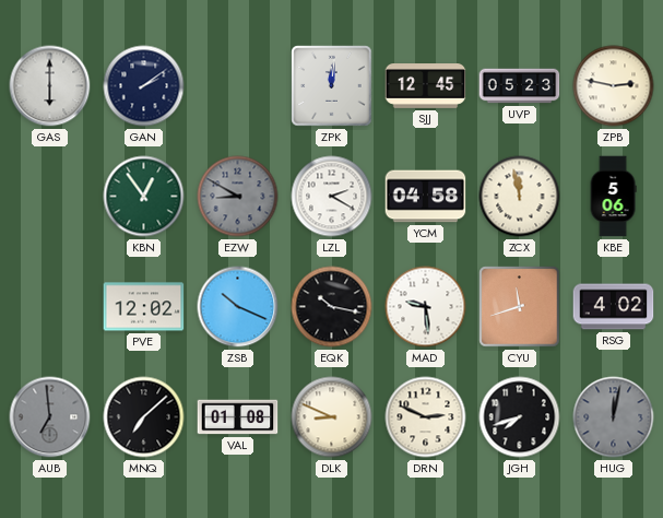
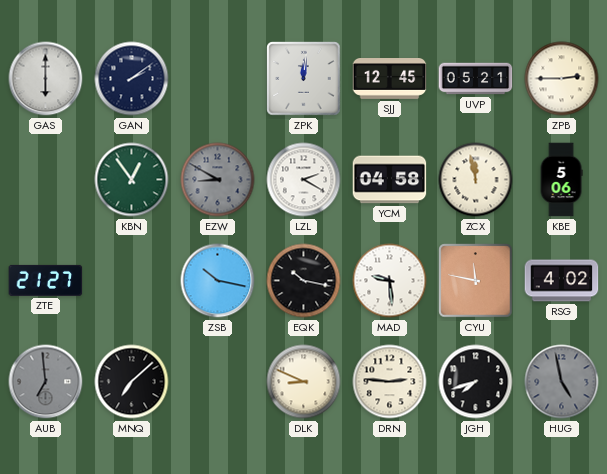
UVP: 05:23 -> 05:21
ZPB: 2:47 -> 2:45
ZTE: none -> 21:27
PVE: 12:02 -> none
ZSB: 10:19 -> 10:17
CYU: 11:42 -> 11:47
VAL: 01:08 -> none
DRN: 2:49 -> 2:46
HUG: 12:02 -> 4:58
